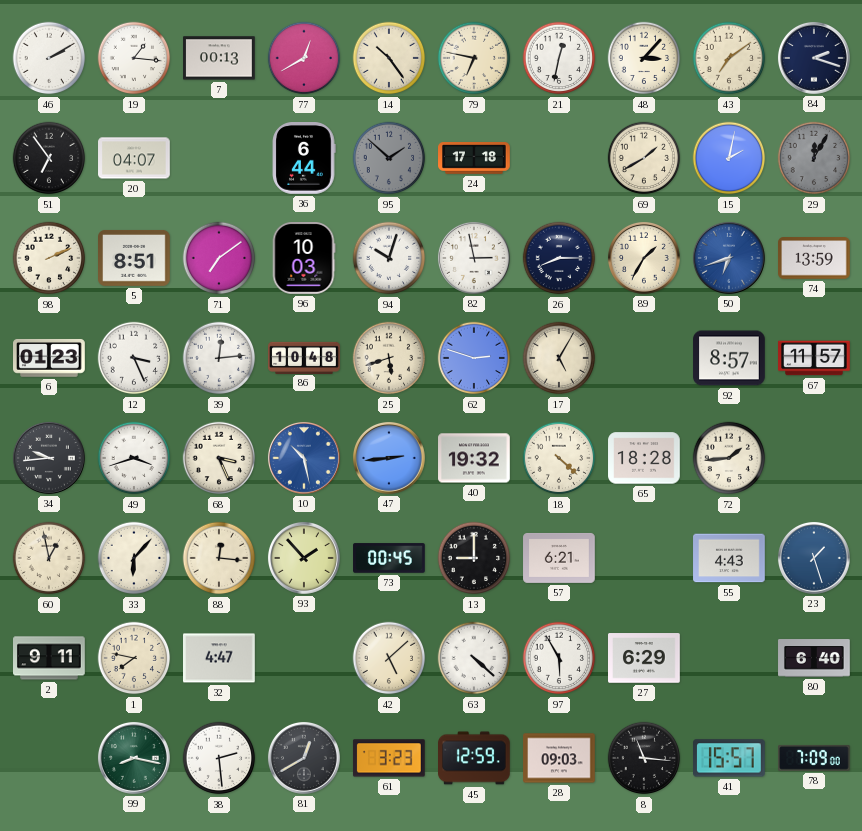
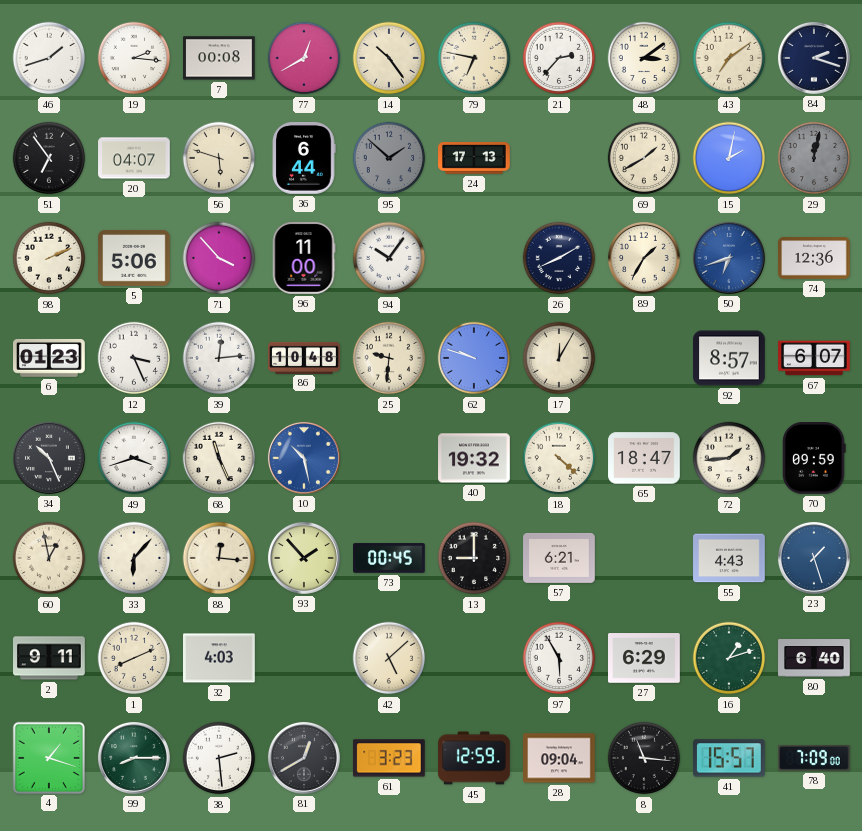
46: 2:10 -> 1:42
19: 1:16 -> 2:16
7: 00:13 -> 00:08
21: 12:32 -> 2:37
48: 3:07 -> 3:09
56: none -> 5:48
24: 17:18 -> 17:13
29: 12:05 -> 12:02
5: 8:51 -> 5:06
71: 7:09 -> 3:53
96: 10:03 -> 11:00
94: 10:03 -> 10:06
82: 2:58 -> none
26: 8:15 -> 8:10
74: 13:59 -> 12:36
25: 5:42 -> 9:31
62: 2:48 -> 9:48
17: 5:05 -> 12:05
67: 11:57 -> 6:07
34: 9:44 -> 10:26
68: 3:26 -> 11:26
47: 2:44 -> none
65: 18:28 -> 18:47
70: none -> 09:59
1: 7:47 -> 8:11
32: 4:47 -> 4:03
63: 4:22 -> none
16: none -> 1:12
4: none -> 1:18
99: 8:17 -> 8:15
28: 09:03 -> 09:04
